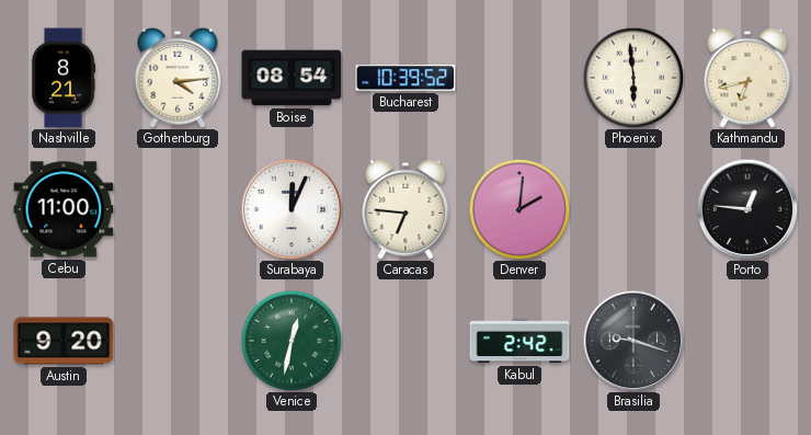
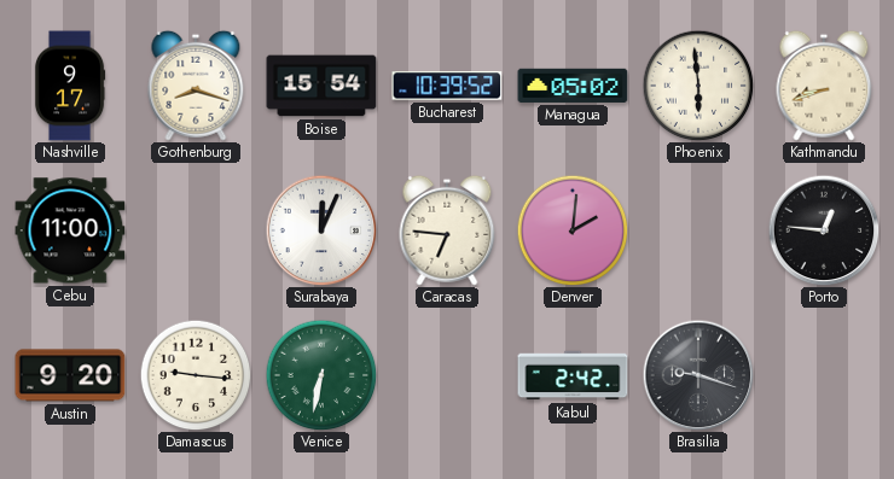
Nashville: 8:21 -> 9:17
Gothenburg: 4:14 -> 8:18
Boise: 08:54 -> 15:54
Managua: none -> 05:02
Kathmandu: 6:43 -> 8:42
Damascus: none -> 9:16
Venice: 12:32 -> 6:32
